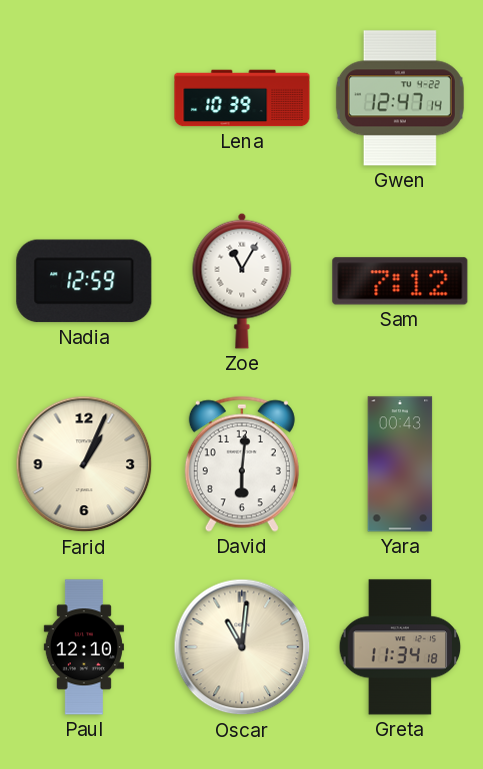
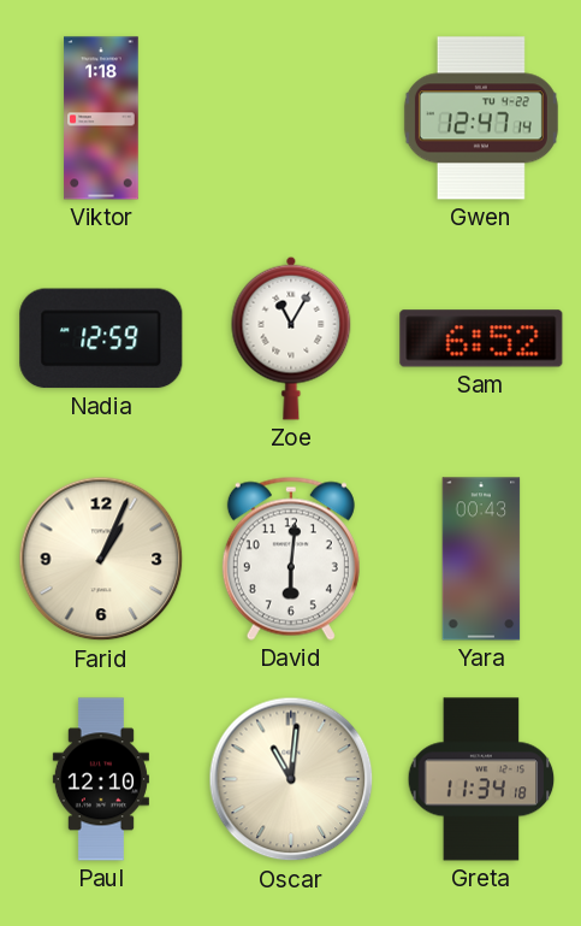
Viktor: none -> 1:18
Lena: 10:39 -> none
Sam: 7:12 -> 6:52
